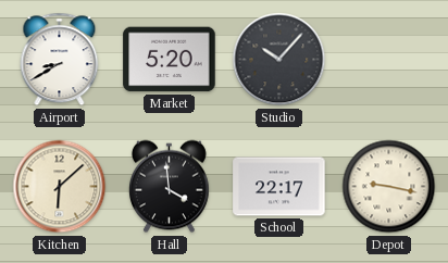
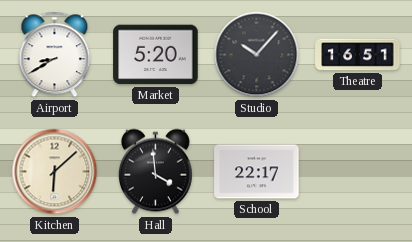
Theatre: none -> 16:51
Depot: 9:17 -> none
